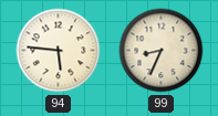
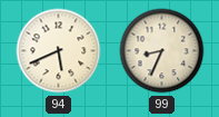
94: 5:46 -> 5:41
